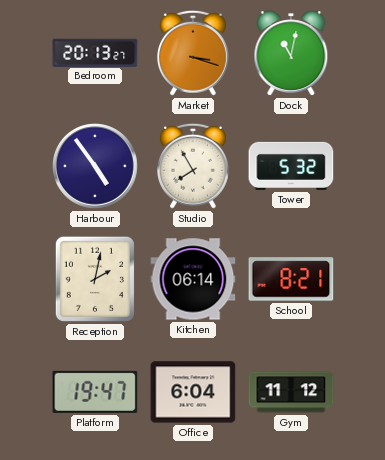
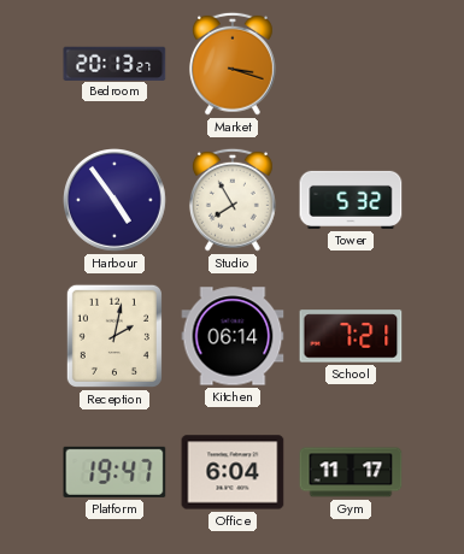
Dock: 11:02 -> none
School: 8:21 -> 7:21
Gym: 11:12 -> 11:17
